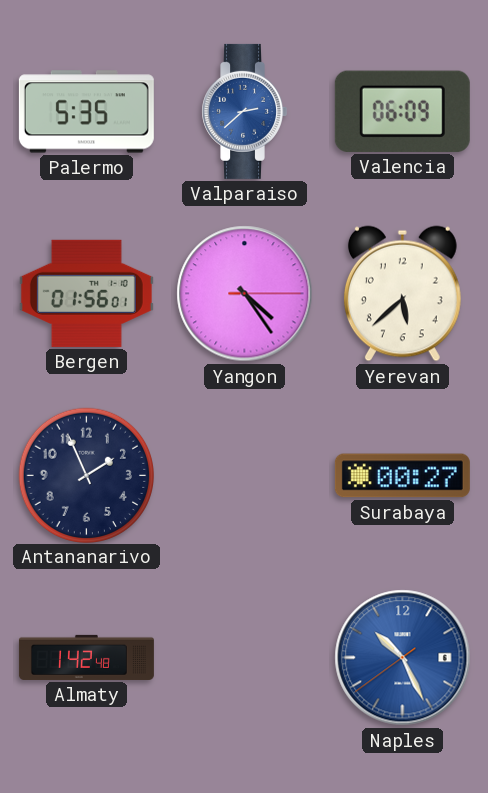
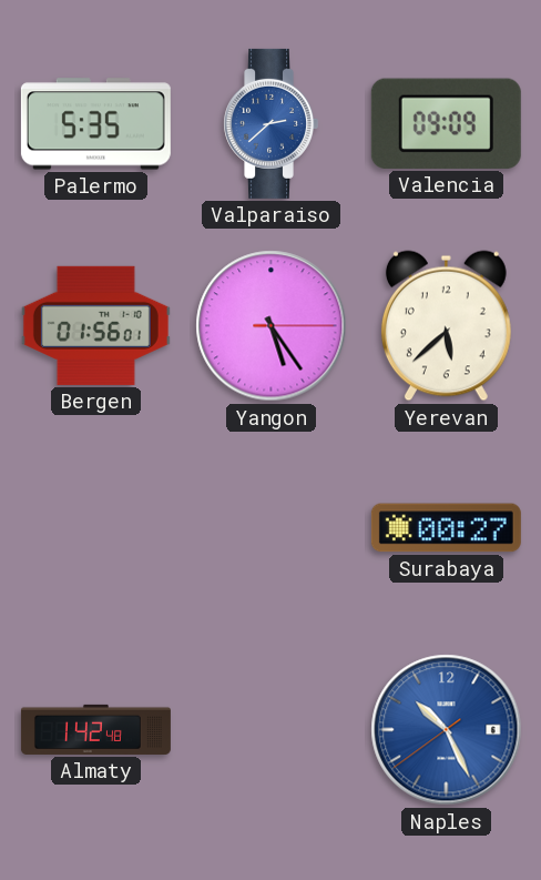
Valencia: 06:09 -> 09:09
Yangon: 4:24 -> 5:24
Antananarivo: 1:56 -> none
